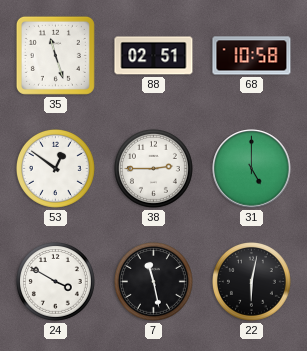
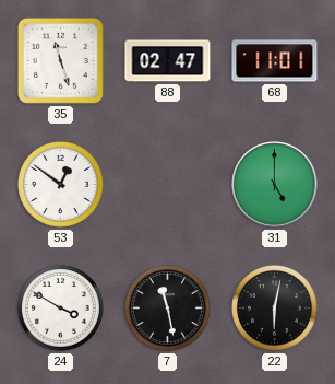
88: 02:51 -> 02:47
68: 10:58 -> 11:01
38: 2:45 -> none
